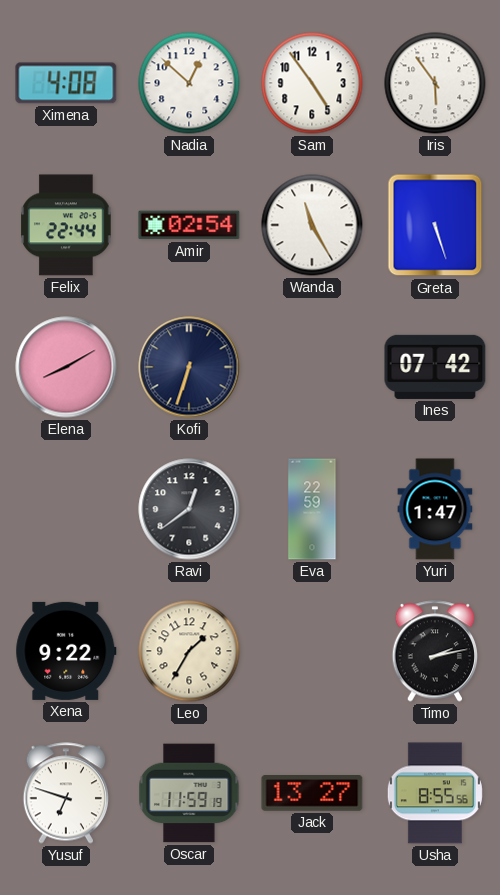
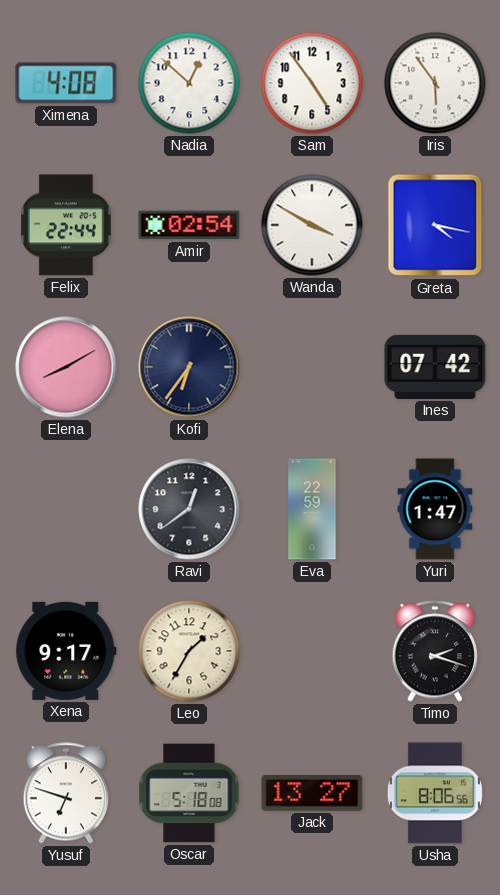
Wanda: 11:25 -> 3:50
Greta: 5:27 -> 4:17
Kofi: 6:33 -> 6:36
Xena: 9:22 -> 9:17
Timo: 2:13 -> 2:18
Oscar: 11:59 -> 5:18
Usha: 8:55 -> 8:06
